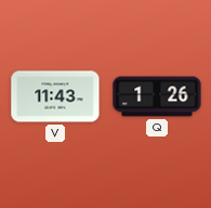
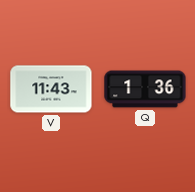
Q: 1:26 -> 1:36
